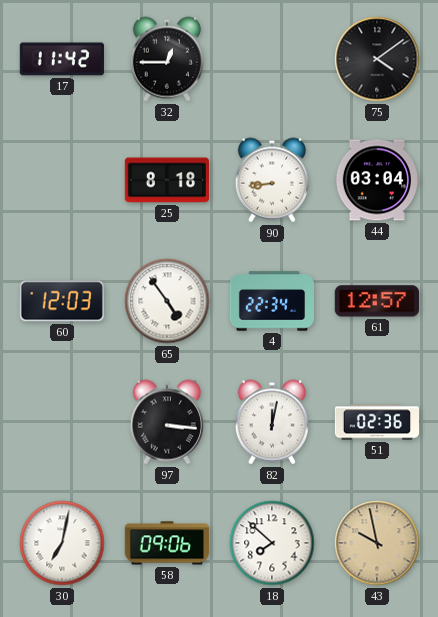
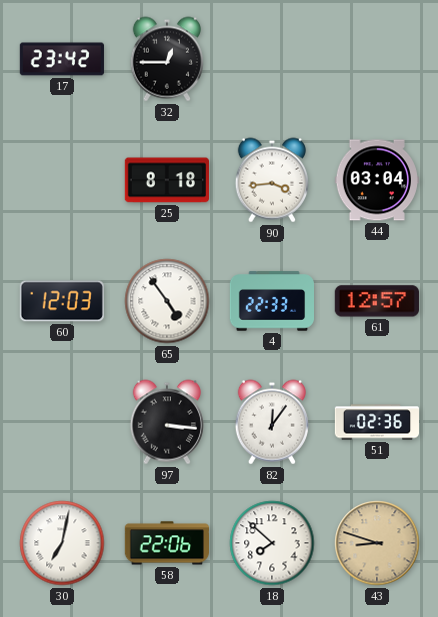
17: 11:42 -> 23:42
75: 4:09 -> none
90: 8:44 -> 3:44
4: 22:34 -> 22:33
82: 12:02 -> 12:06
58: 09:06 -> 22:06
43: 9:58 -> 8:48
